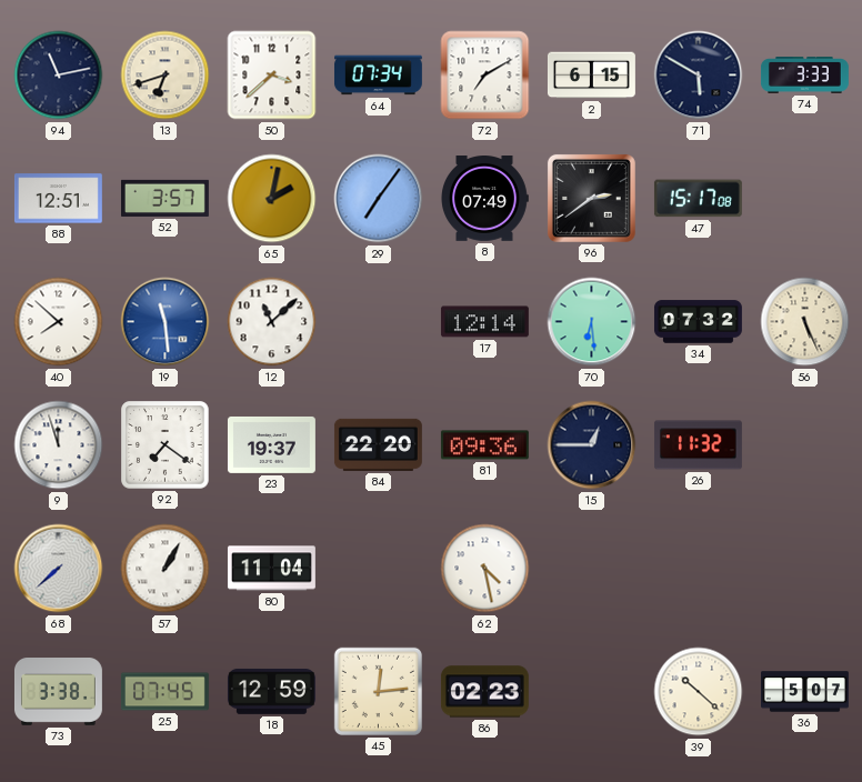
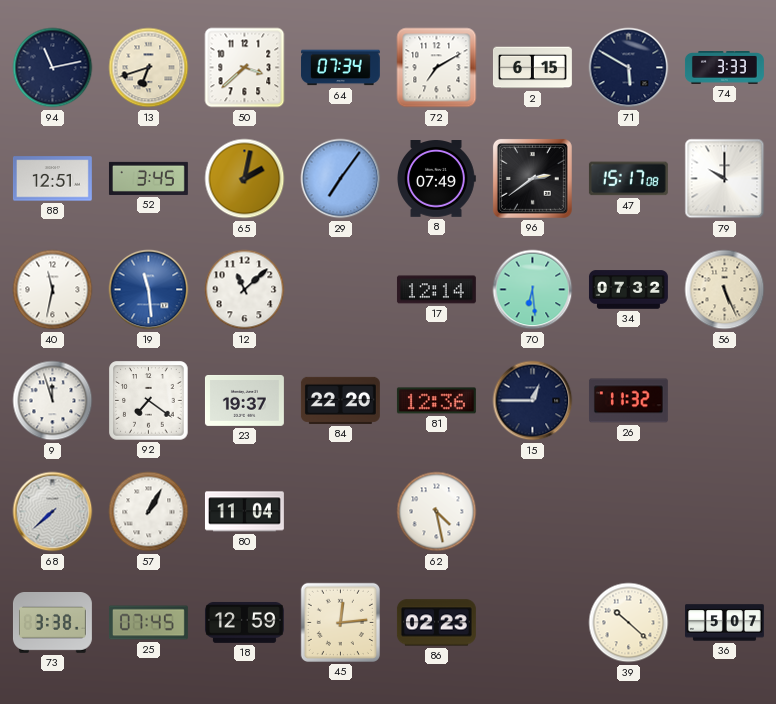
52: 3:57 -> 3:45
79: none -> 10:00
40: 7:52 -> 11:32
81: 09:36 -> 12:36
